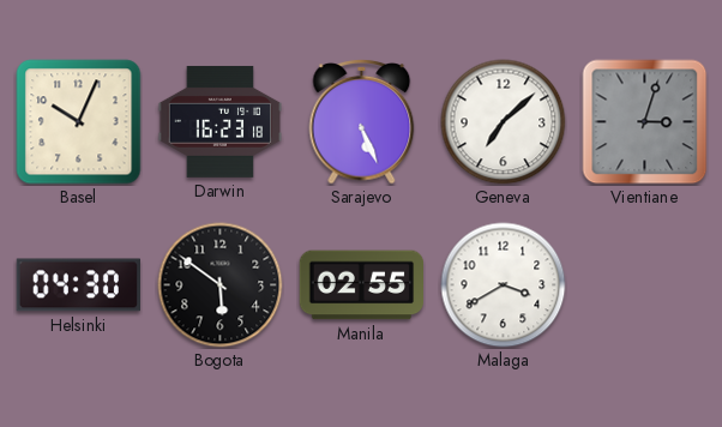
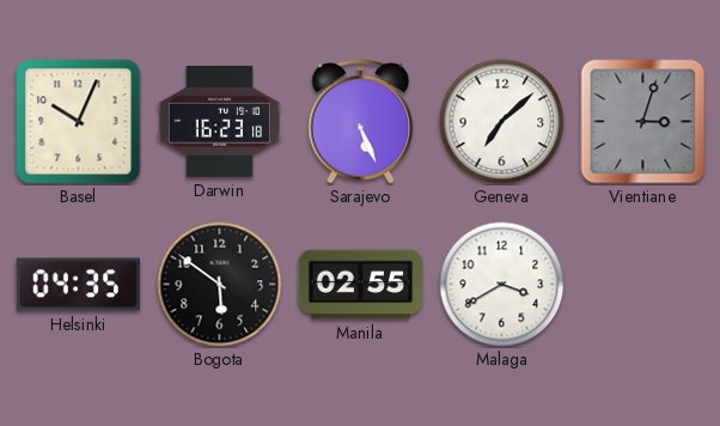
Helsinki: 04:30 -> 04:35
